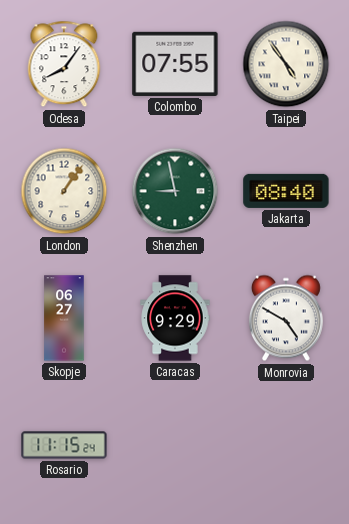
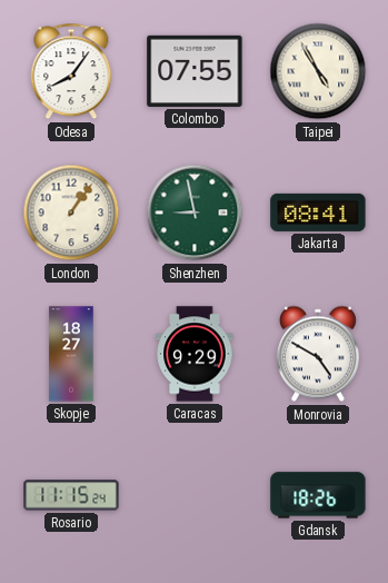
Taipei: 4:54 -> 4:55
Jakarta: 08:40 -> 08:41
Skopje: 06:27 -> 18:27
Gdansk: none -> 18:26
